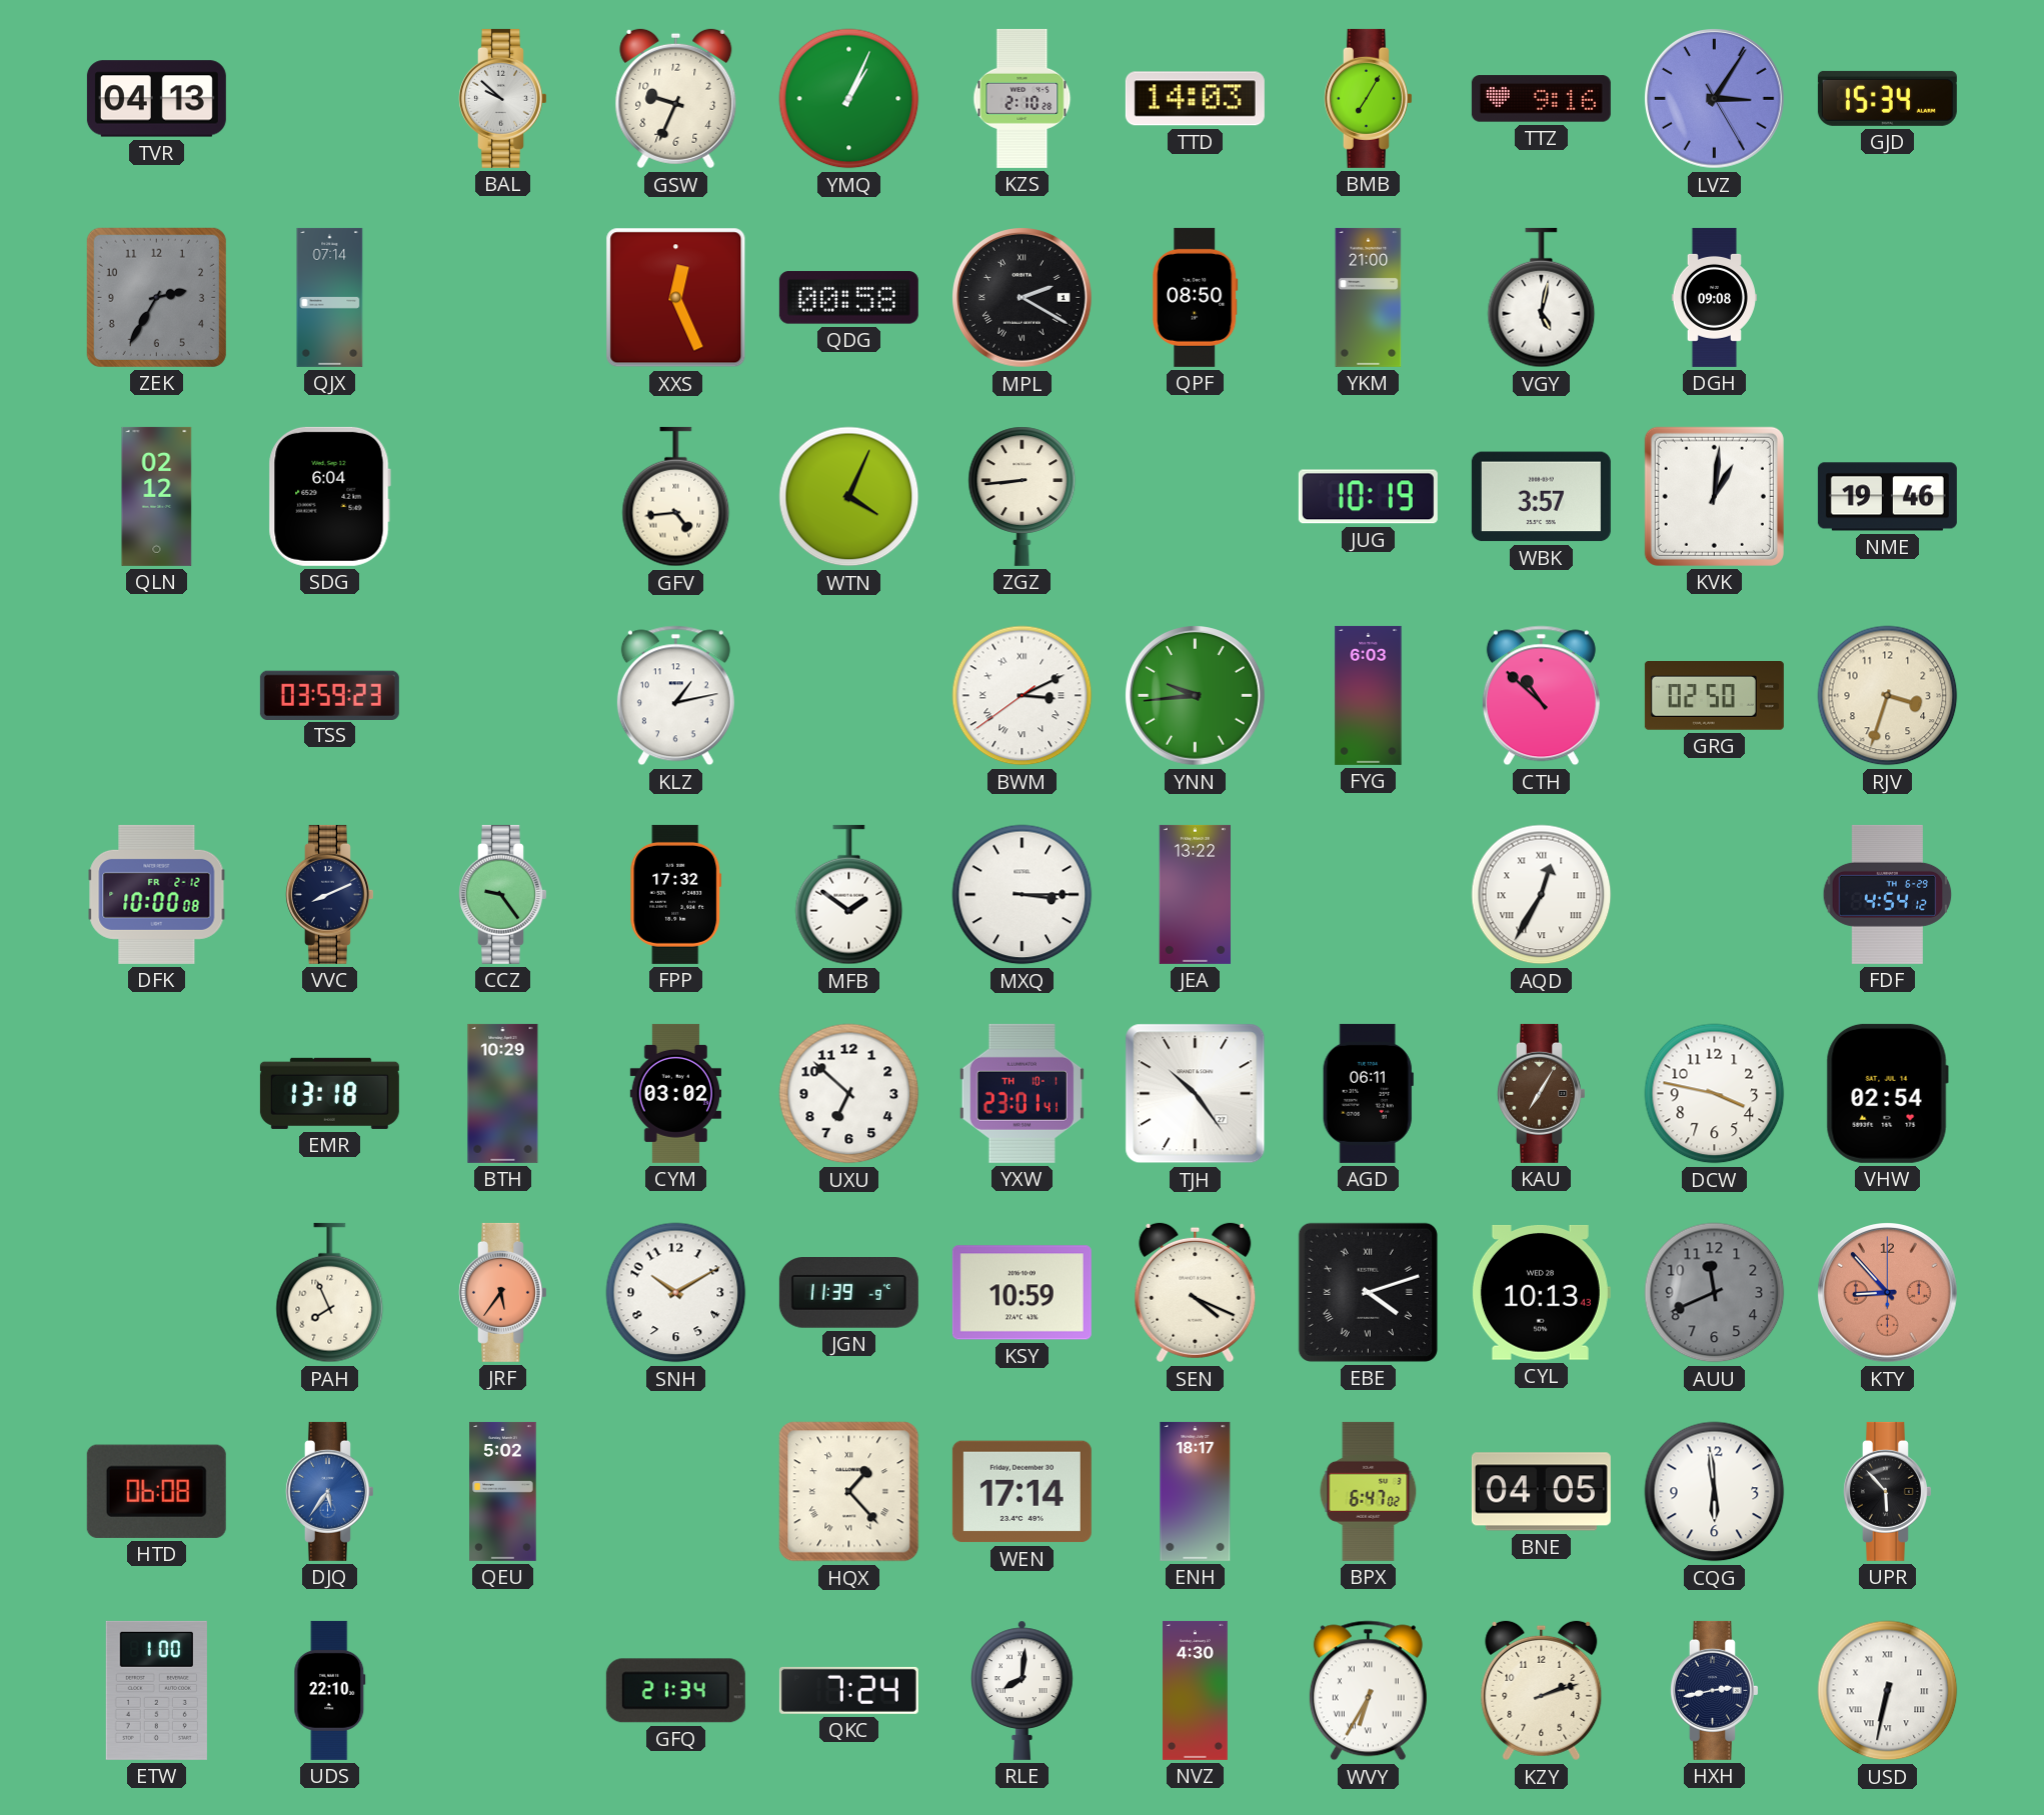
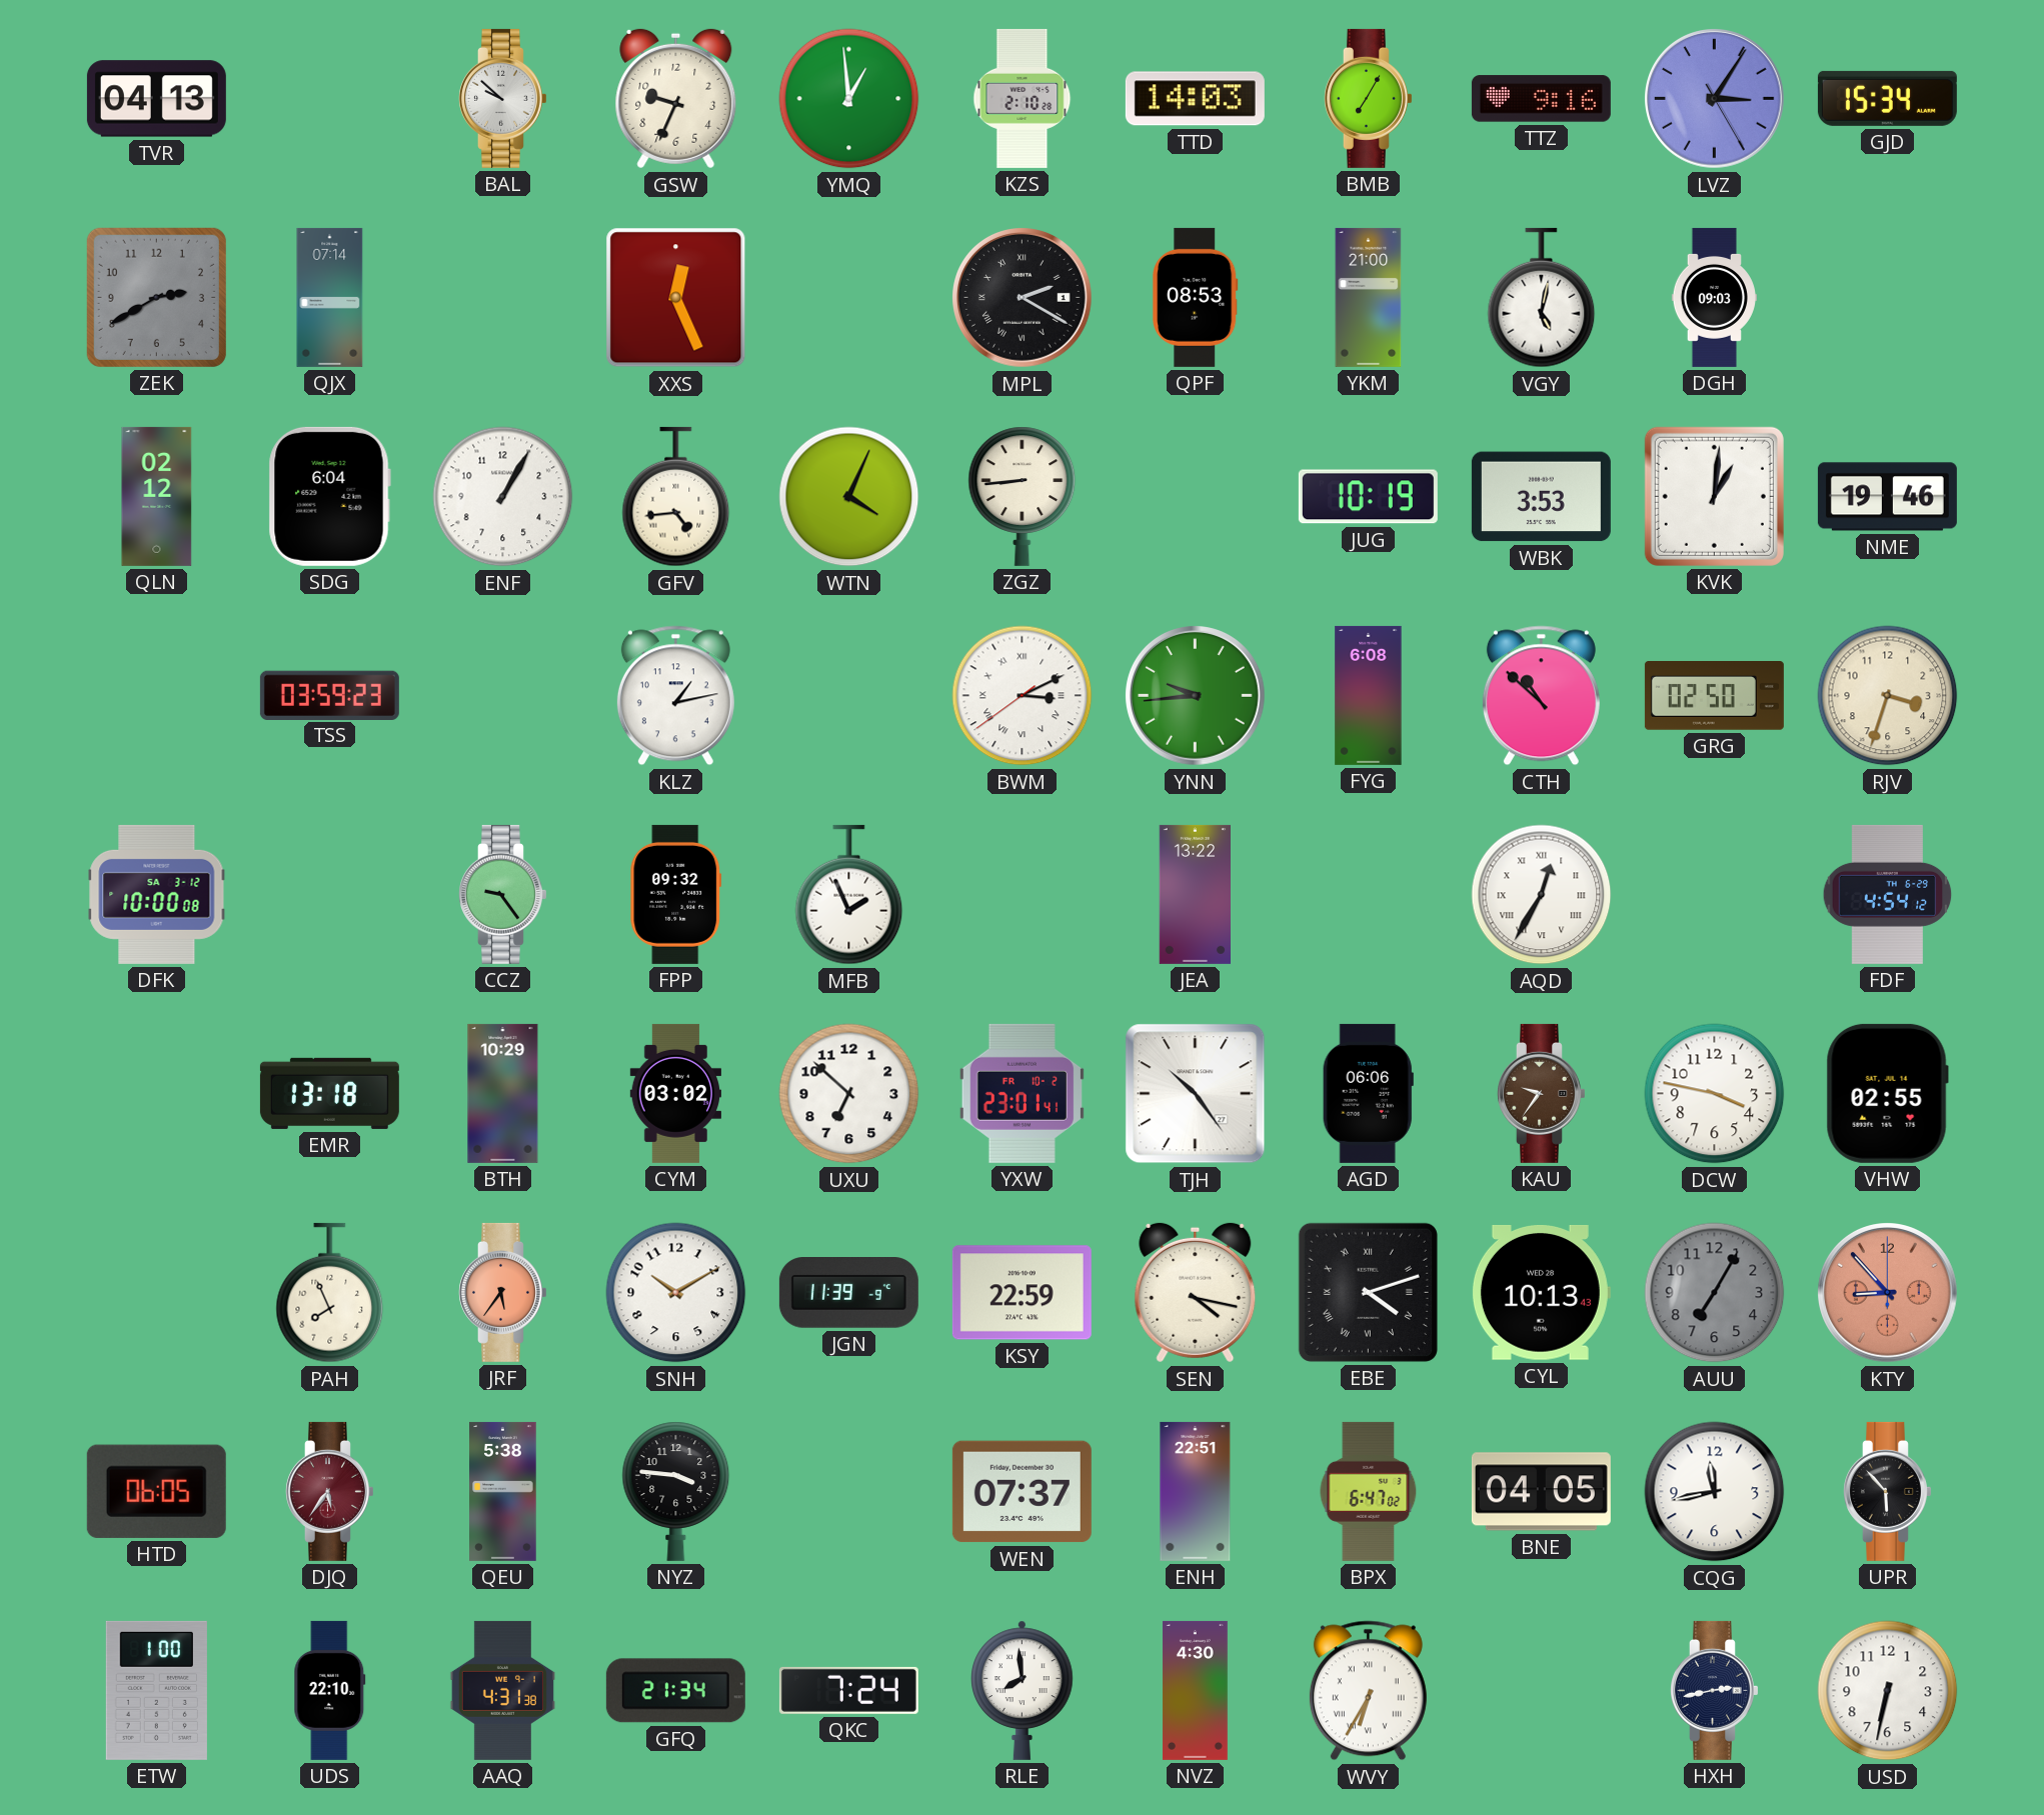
YMQ: 1:04 -> 12:59
ZEK: 2:35 -> 2:40
QDG: 00:58 -> none
QPF: 08:50 -> 08:53
DGH: 09:08 -> 09:03
ENF: none -> 1:05
WBK: 3:57 -> 3:53
FYG: 6:03 -> 6:08
DFK date: FR 2-12 -> SA 3-12
VVC: 8:11 -> none
FPP: 17:32 -> 09:32
MFB: 1:51 -> 1:56
MXQ: 3:15 -> none
YXW date: TH 10-1 -> FR 10-2
AGD: 06:11 -> 06:06
KAU: 7:05 -> 9:36
VHW: 02:54 -> 02:55
KSY: 10:59 -> 22:59
SEN: 4:19 -> 4:17
AUU: 11:41 -> 7:05
HTD: 06:08 -> 06:05
DJQ dial: blue -> burgundy
QEU: 5:02 -> 5:38
NYZ: none -> 3:46
HQX: 1:23 -> none
WEN: 17:14 -> 07:37
ENH: 18:17 -> 22:51
CQG: 5:59 -> 11:43
AAQ: none -> 4:31
RLE: 8:01 -> 7:59
KZY: 2:12 -> none
USD numerals: Roman -> Arabic
